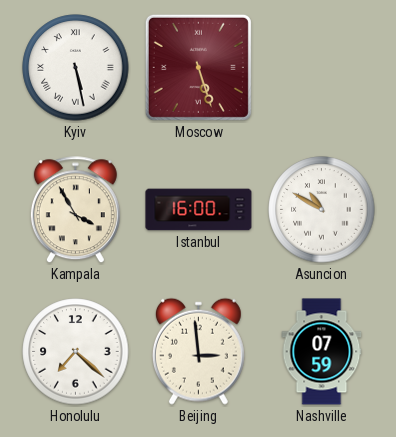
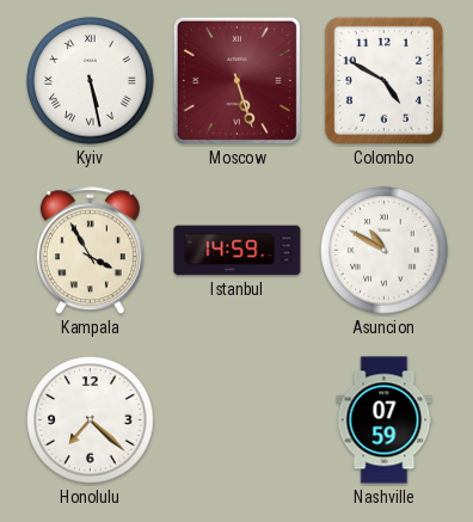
Colombo: none -> 4:50
Istanbul: 16:00 -> 14:59
Beijing: 2:59 -> none
